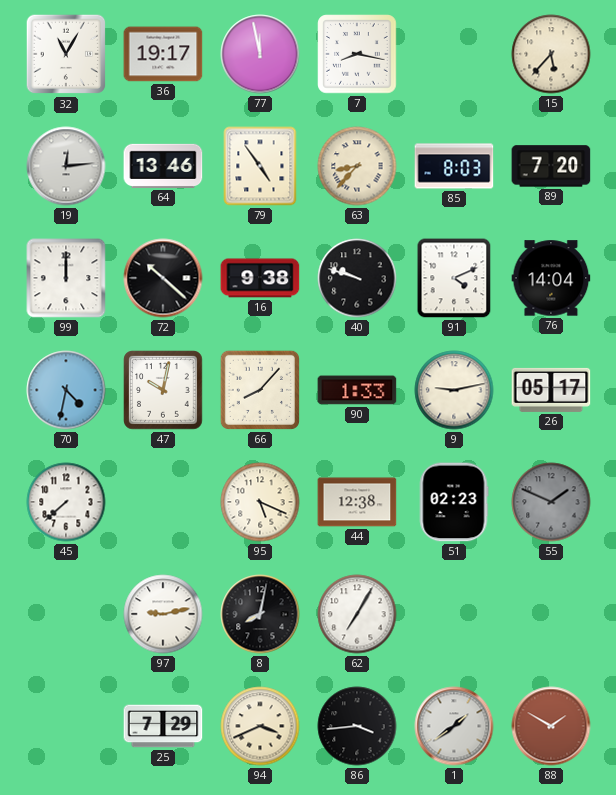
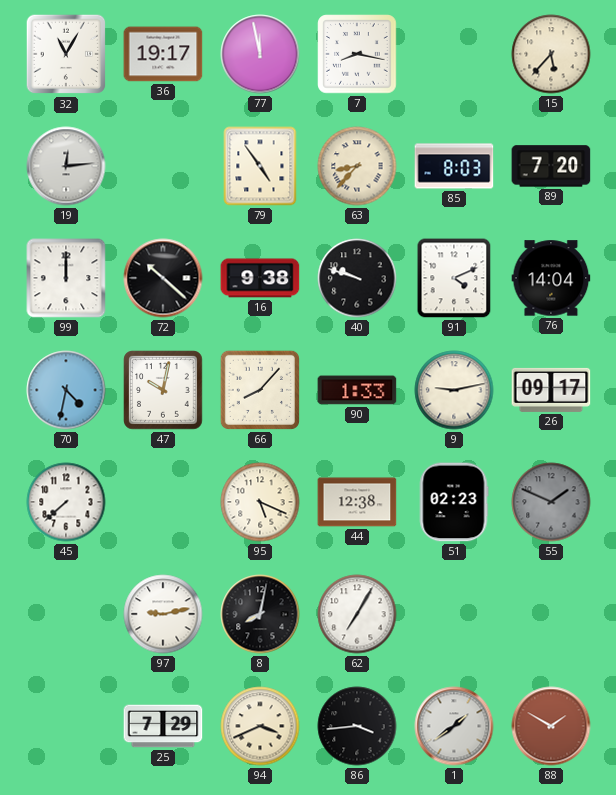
64: 13:46 -> none
26: 05:17 -> 09:17
